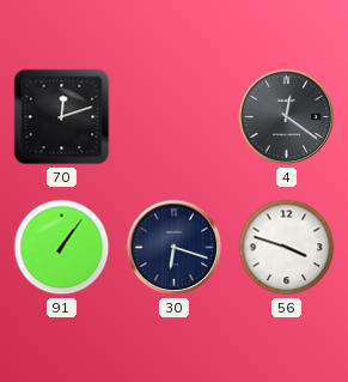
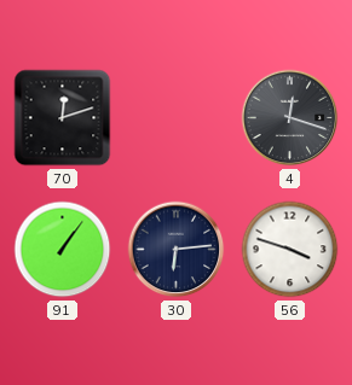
4: 12:21 -> 12:18
30: 6:18 -> 6:14
